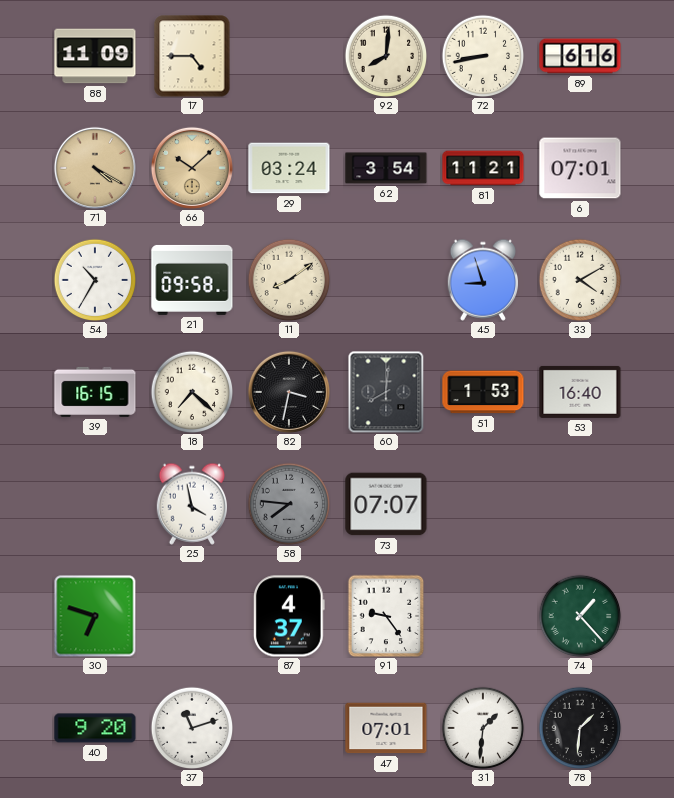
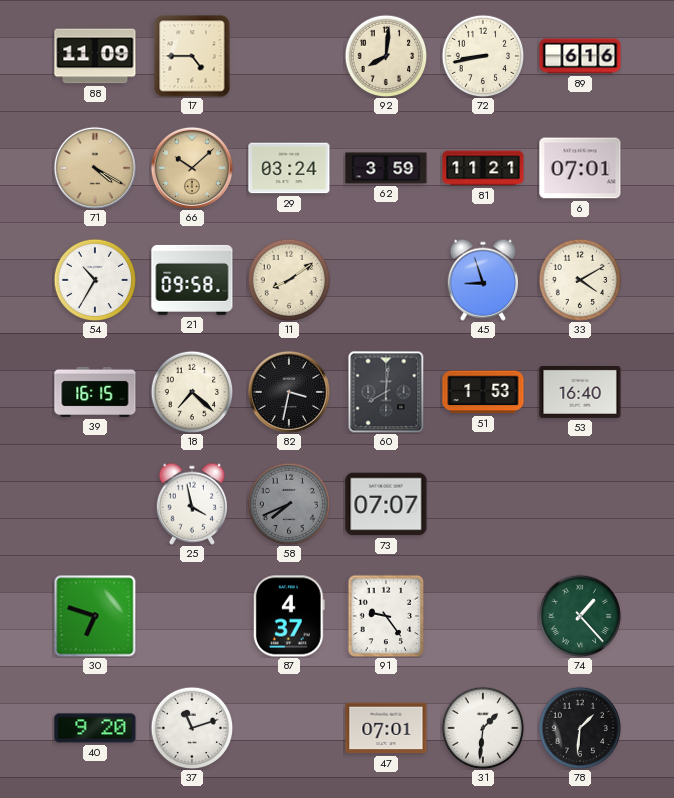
62: 3:54 -> 3:59
58: 7:46 -> 7:41
